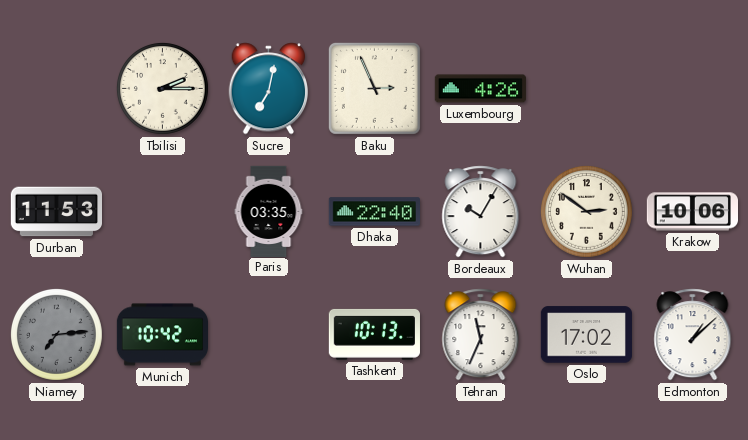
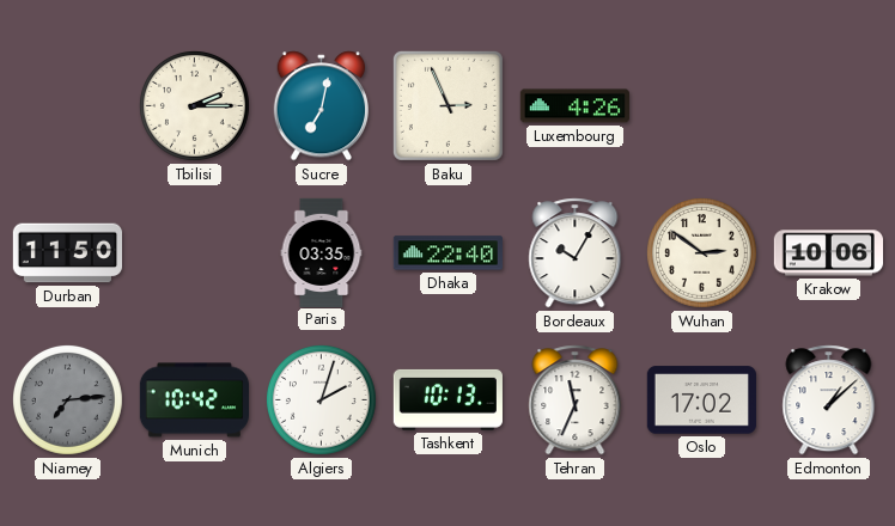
Durban: 11:53 -> 11:50
Algiers: none -> 2:03
